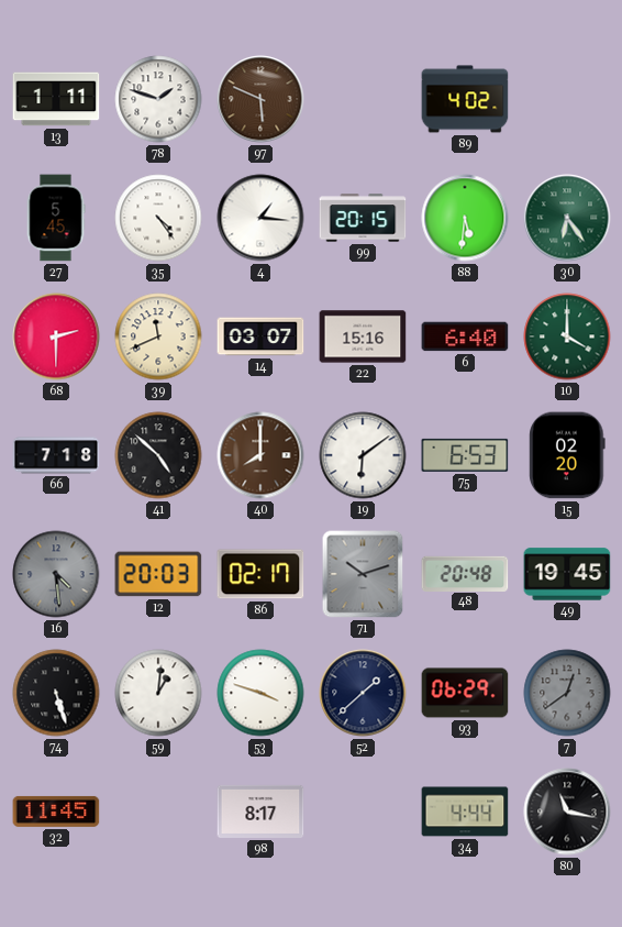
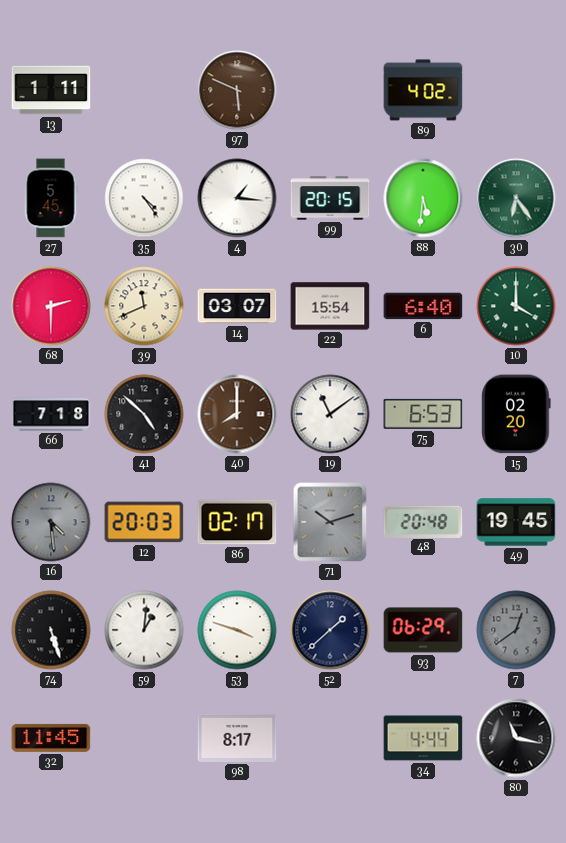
78: 1:48 -> none
22: 15:16 -> 15:54
19: 6:09 -> 11:09
